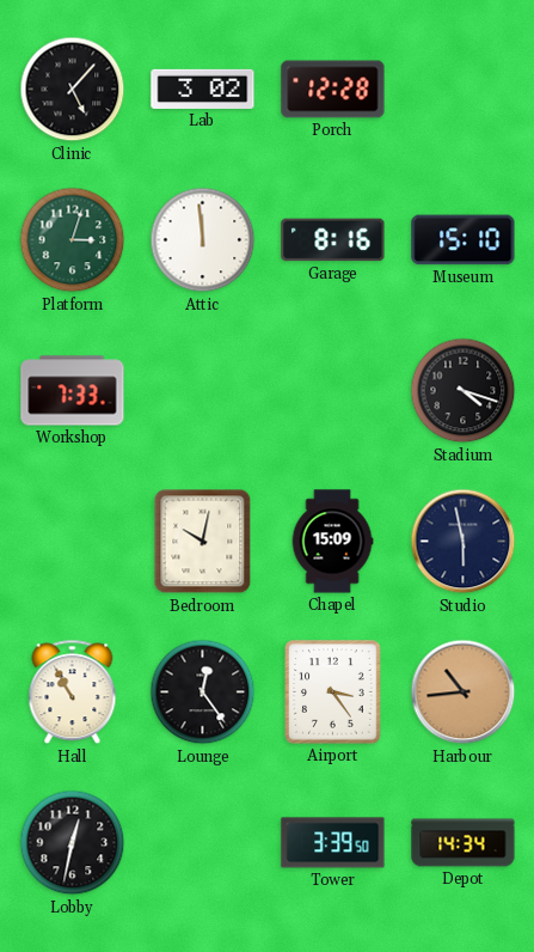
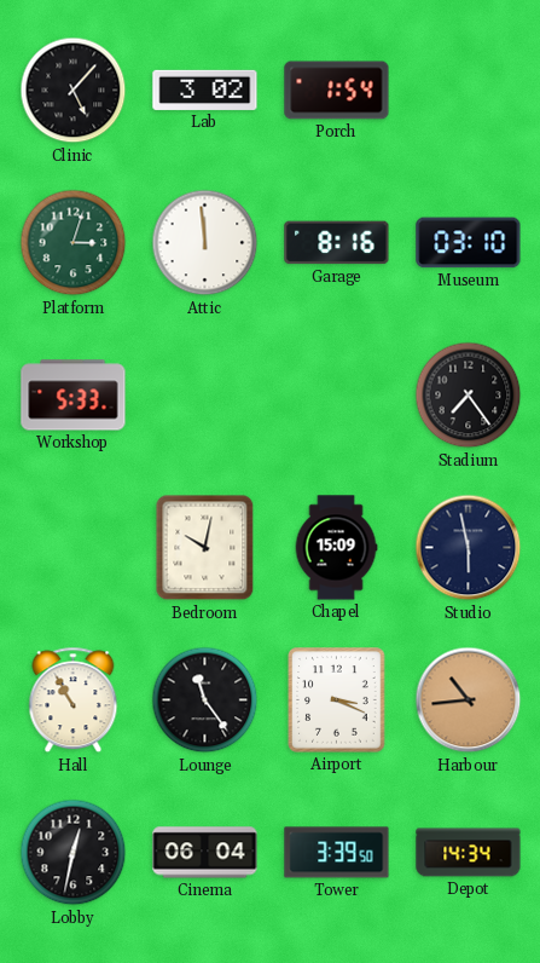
Porch: 12:28 -> 1:54
Museum: 15:10 -> 03:10
Workshop: 7:33 -> 5:33
Stadium: 4:18 -> 7:24
Lounge: 12:24 -> 11:24
Airport: 3:24 -> 3:19
Cinema: none -> 06:04
